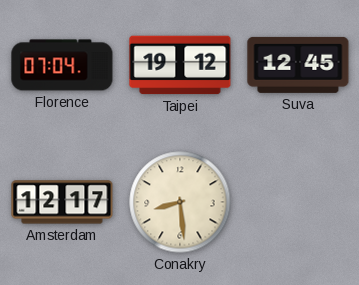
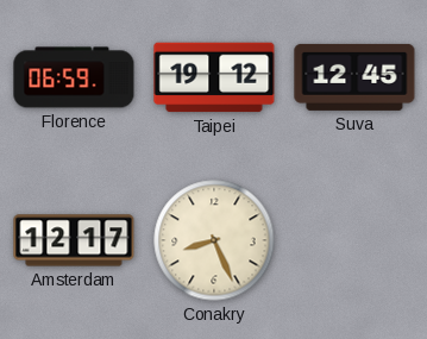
Florence: 07:04 -> 06:59
Conakry: 8:29 -> 8:26
